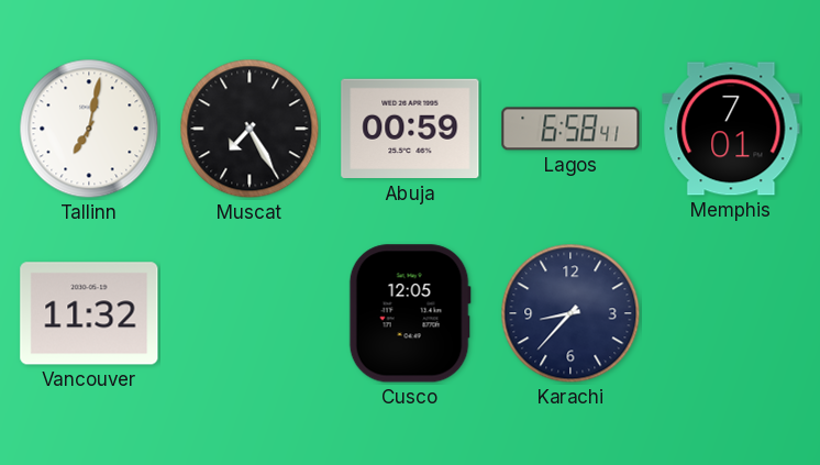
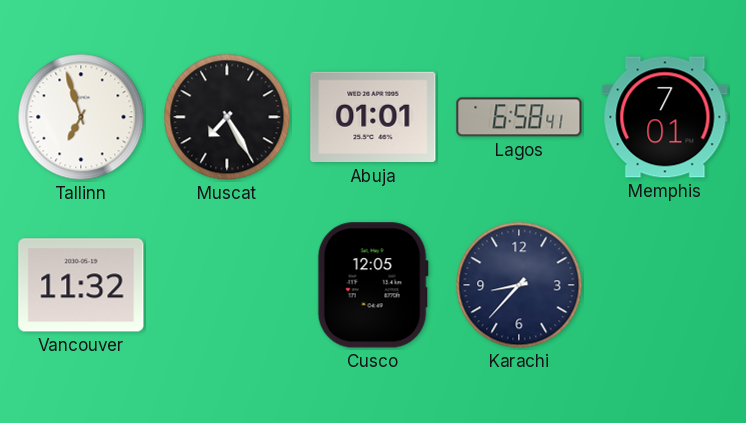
Tallinn: 7:02 -> 6:57
Abuja: 00:59 -> 01:01
